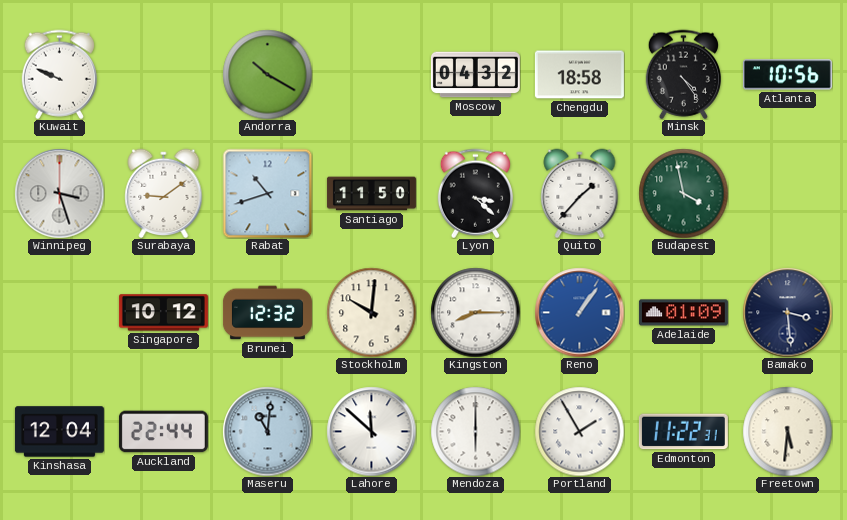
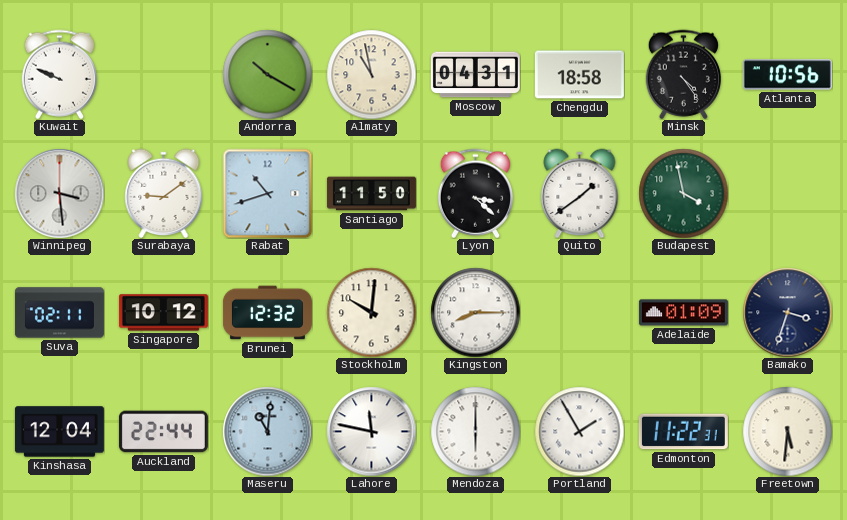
Almaty: none -> 10:58
Moscow: 04:32 -> 04:31
Winnipeg: 3:27 -> 3:29
Quito: 1:37 -> 1:39
Suva: none -> 02:11
Reno: 1:06 -> none
Bamako: 3:29 -> 3:33
Lahore: 11:52 -> 11:47
